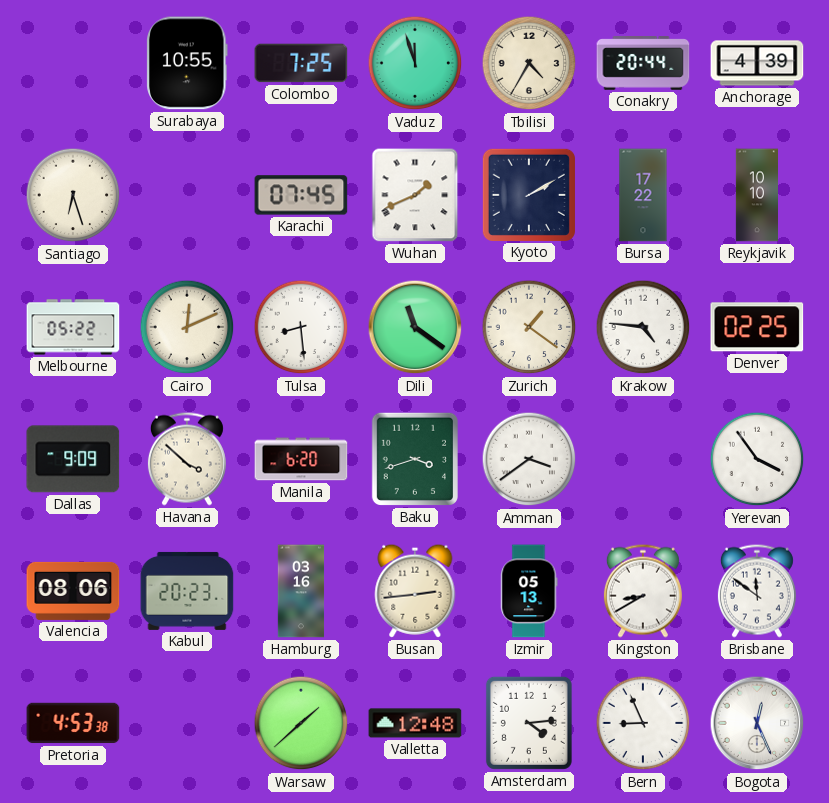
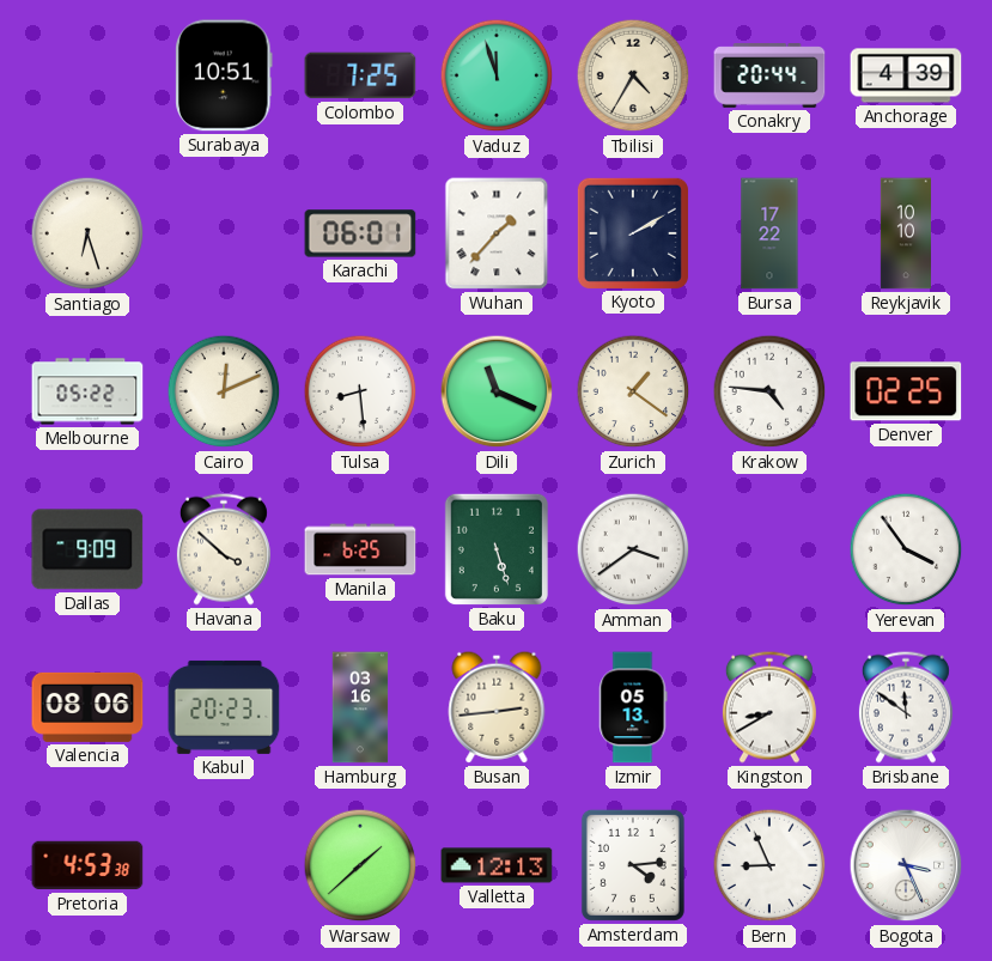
Surabaya: 10:55 -> 10:51
Karachi: 07:45 -> 06:01
Wuhan: 1:41 -> 1:37
Dili: 11:21 -> 11:19
Manila: 6:20 -> 6:25
Baku: 3:42 -> 5:27
Valletta: 12:48 -> 12:13
Bogota: 12:26 -> 3:26
